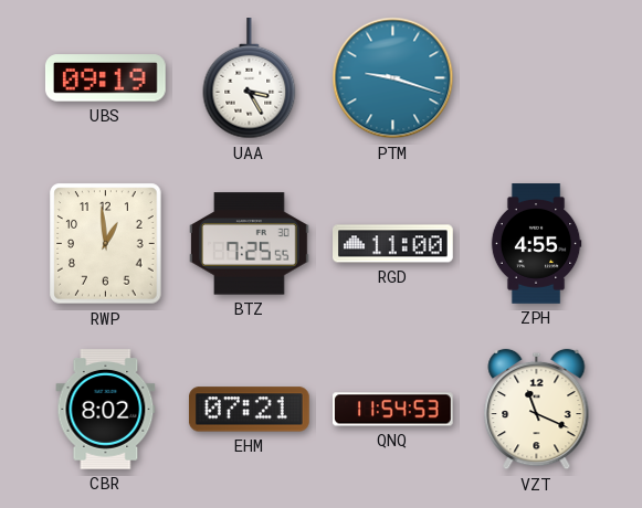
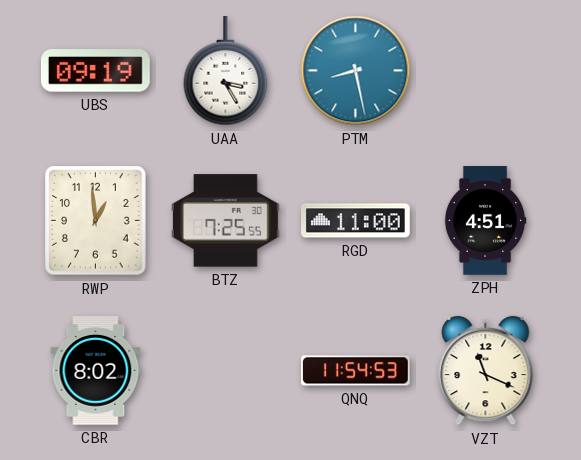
PTM: 9:18 -> 8:28
ZPH: 4:55 -> 4:51
EHM: 07:21 -> none
